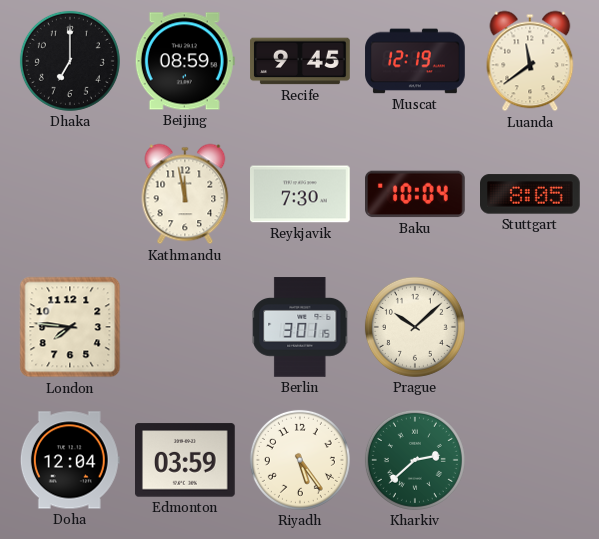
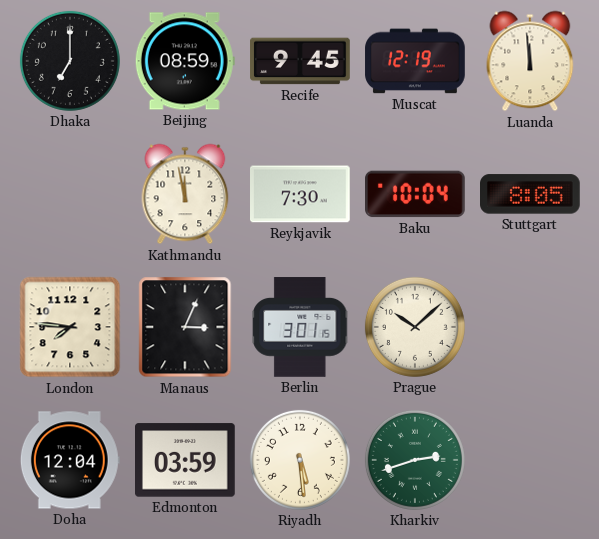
Luanda: 11:39 -> 11:59
Manaus: none -> 3:04
Riyadh: 5:24 -> 5:29
Kharkiv: 2:38 -> 2:42
